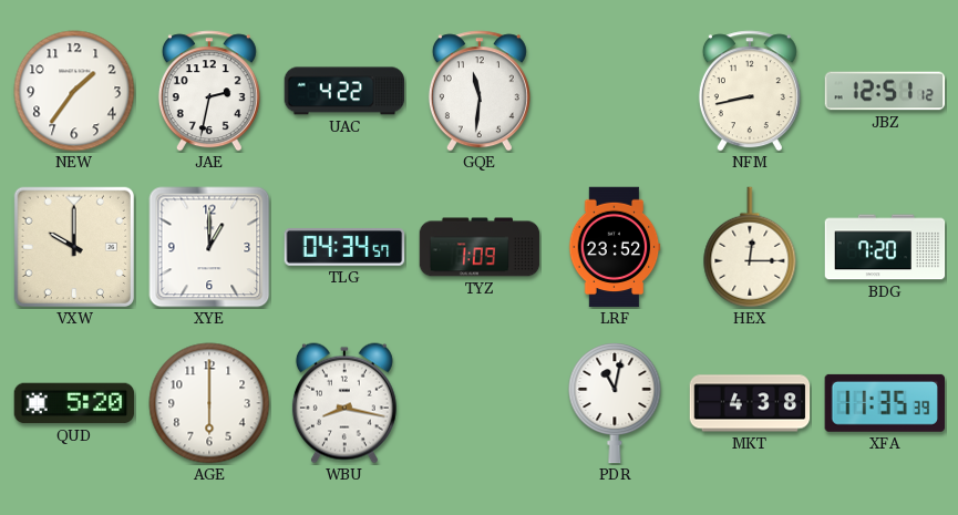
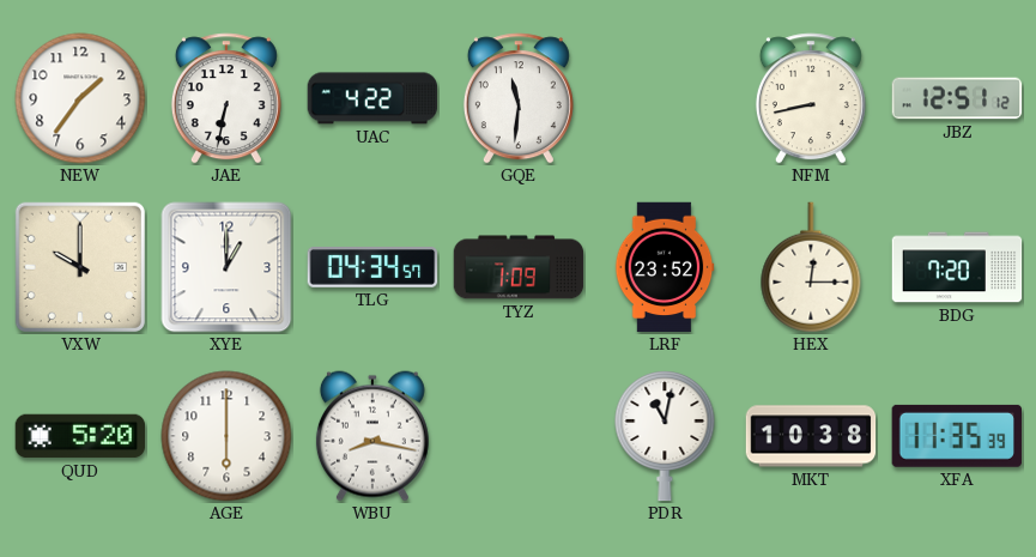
JAE: 2:32 -> 6:32
MKT: 4:38 -> 10:38
